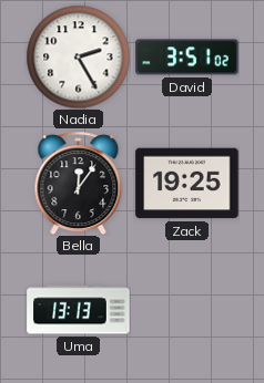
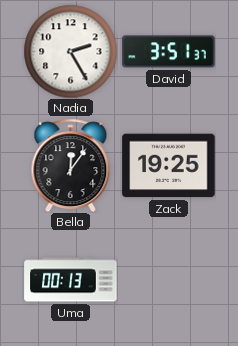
David: 3:51:02 -> 3:51:37
Uma: 13:13 -> 00:13
